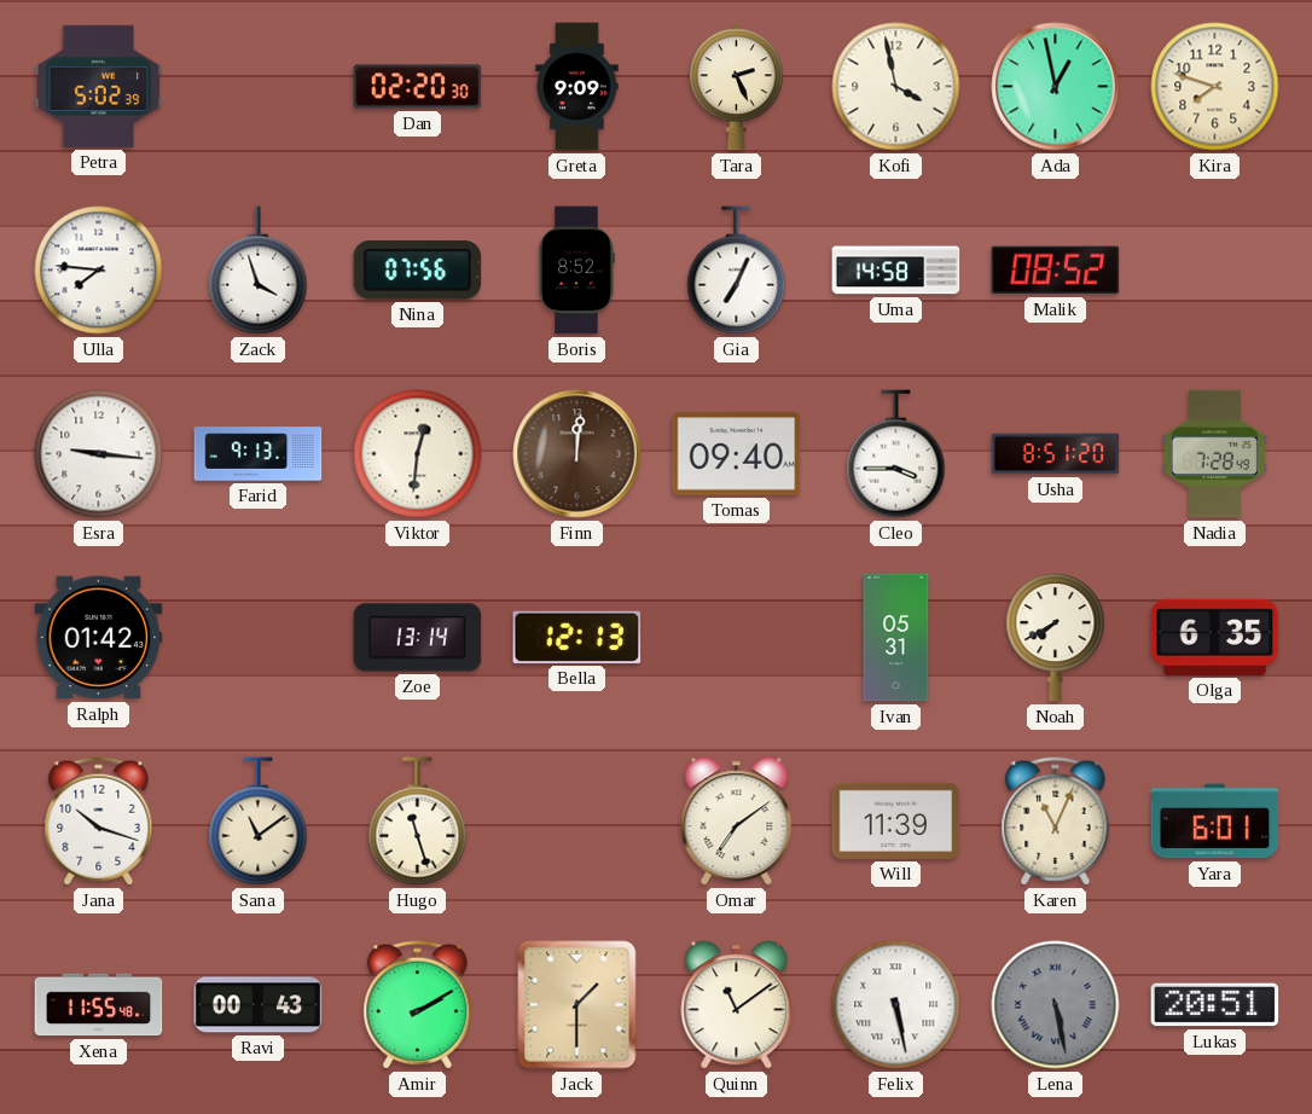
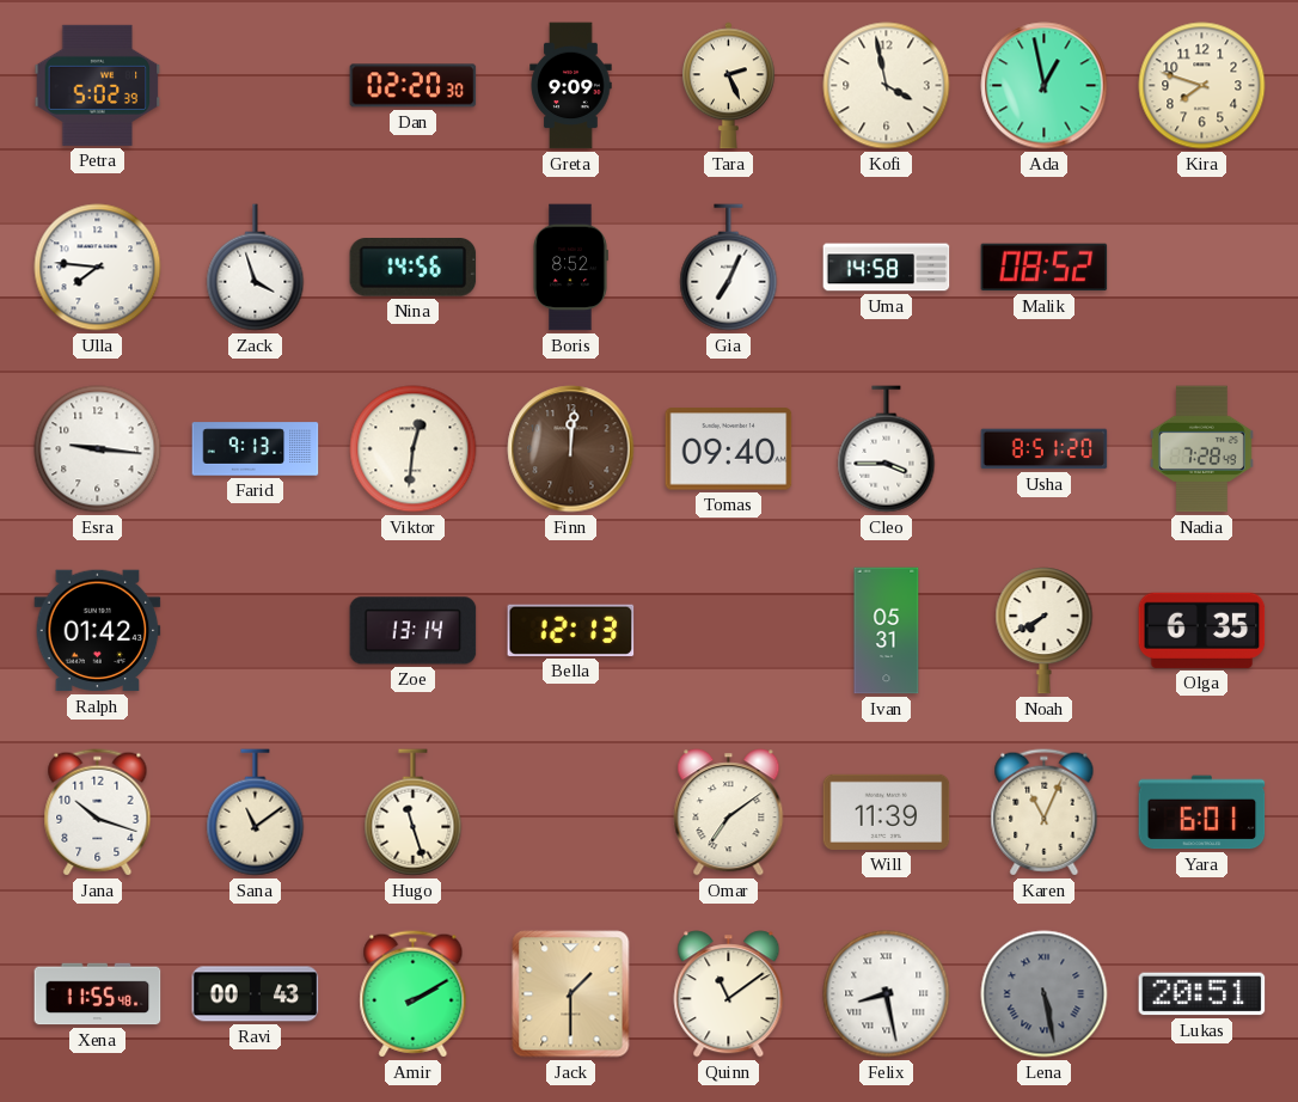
Nina: 07:56 -> 14:56
Felix: 5:28 -> 8:28
